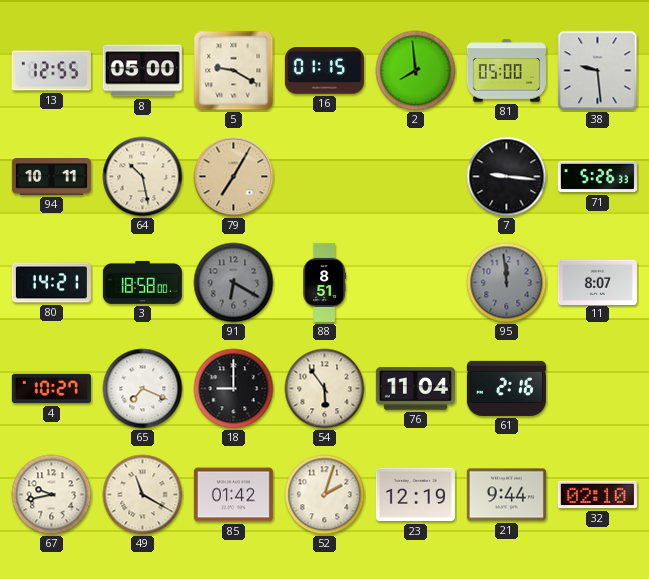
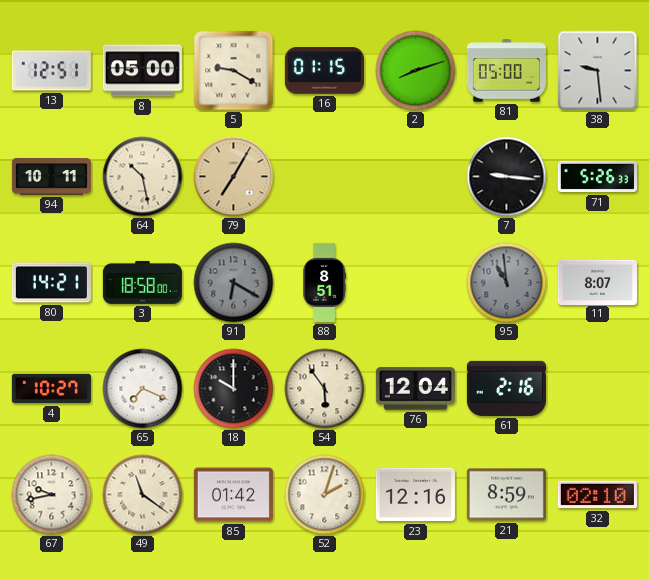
13: 12:55 -> 12:51
2: 7:59 -> 8:12
95: 11:59 -> 10:59
18: 9:00 -> 10:00
76: 11:04 -> 12:04
49: 11:20 -> 11:21
23: 12:19 -> 12:16
21: 9:44 -> 8:59
